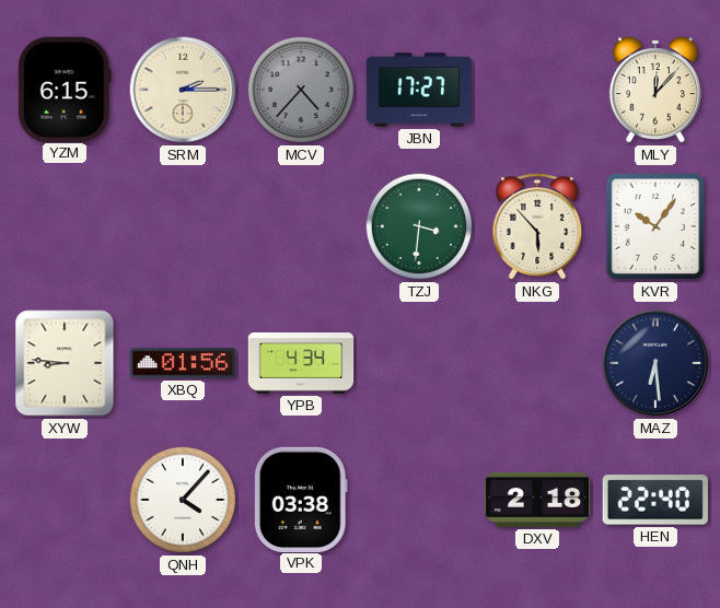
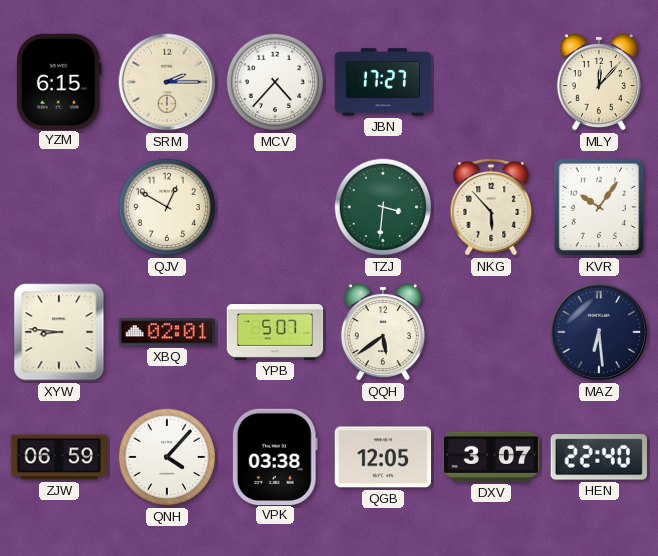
MCV dial: grey -> white
QJV: none -> 12:50
XBQ: 01:56 -> 02:01
YPB: 4:34 -> 5:07
QQH: none -> 5:39
ZJW: none -> 06:59
QGB: none -> 12:05
DXV: 2:18 -> 3:07
